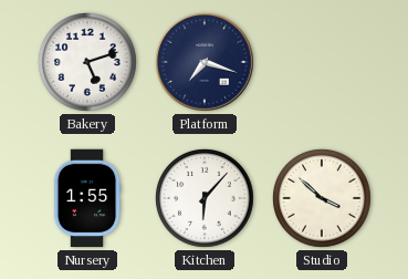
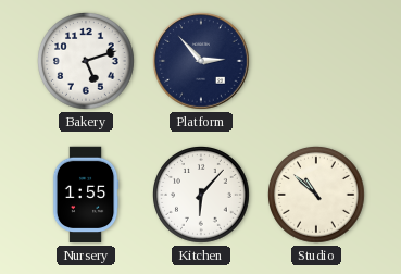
Platform: 7:18 -> 2:53
Studio: 3:52 -> 10:52
